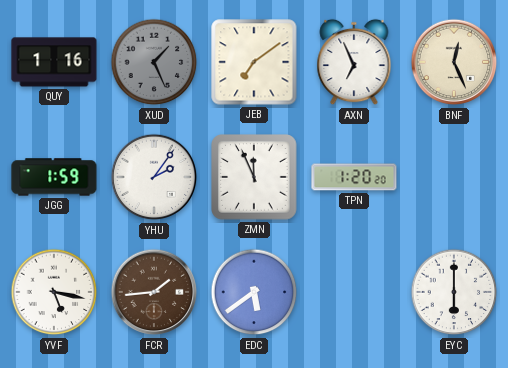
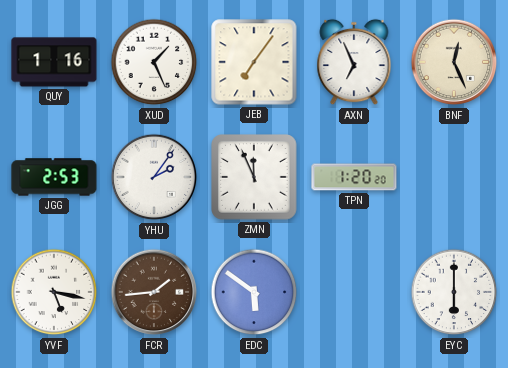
XUD dial: grey -> white
JEB: 7:09 -> 7:06
JGG: 1:59 -> 2:53
EDC: 5:39 -> 5:51
